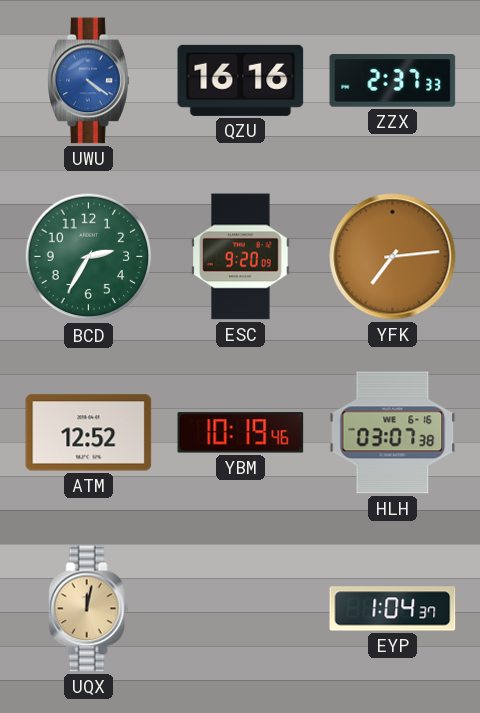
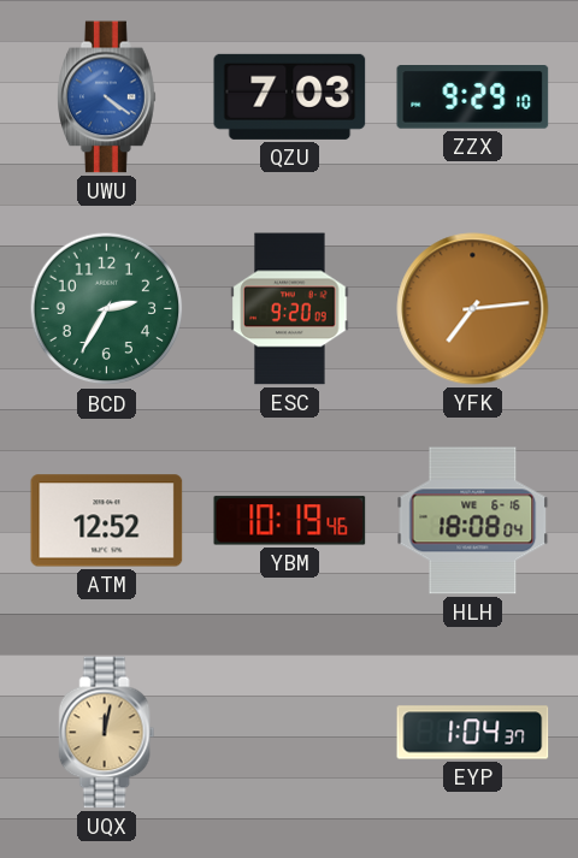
QZU: 16:16 -> 7:03
ZZX: 2:37 -> 9:29
HLH: 03:07 -> 18:08
